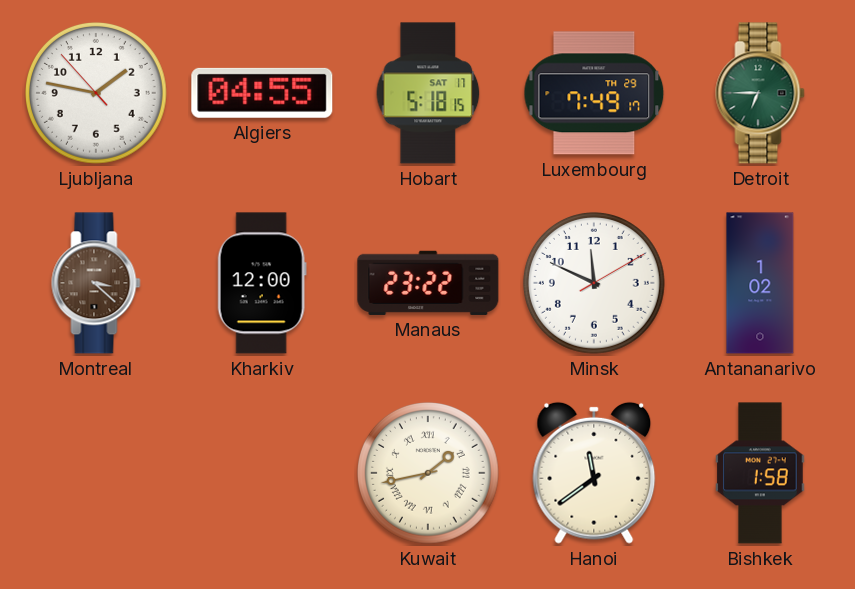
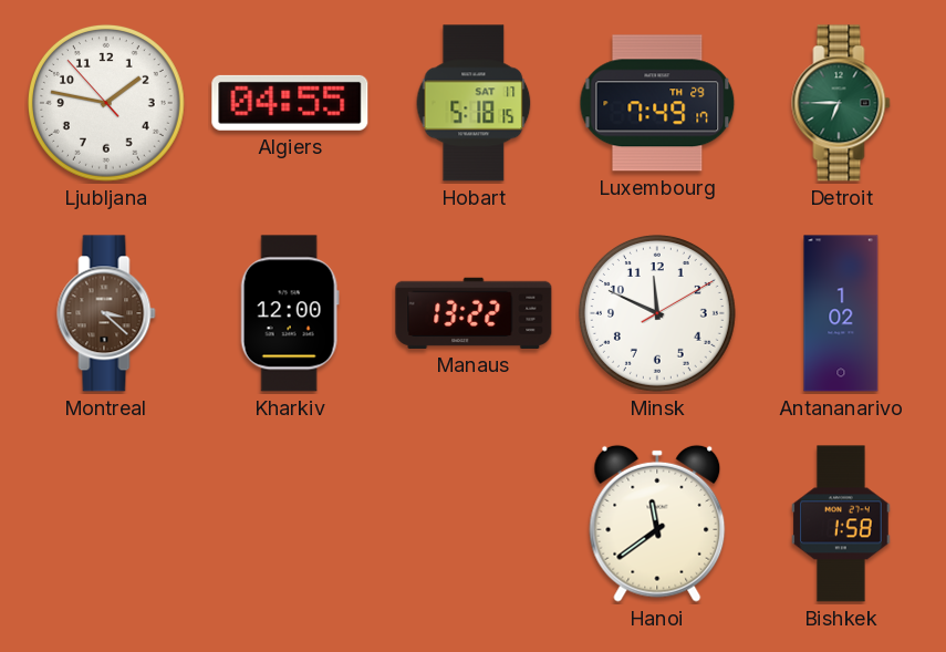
Manaus: 23:22 -> 13:22
Kuwait: 1:43 -> none
